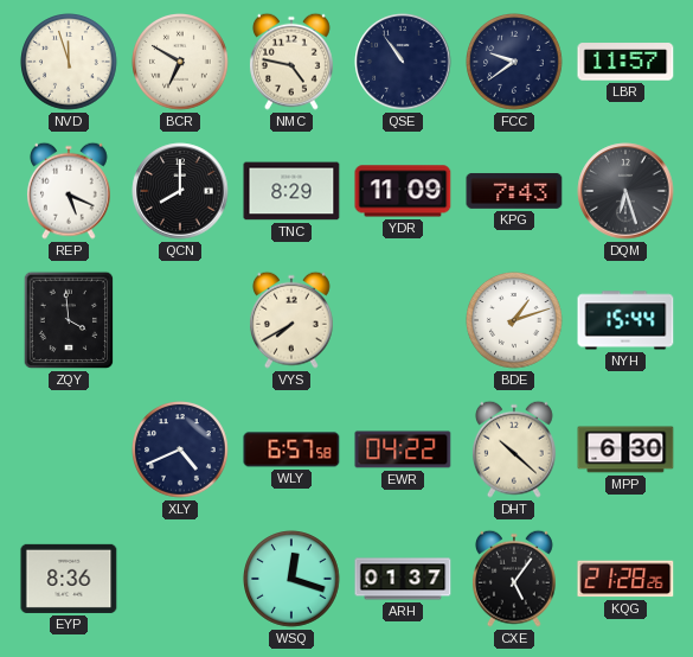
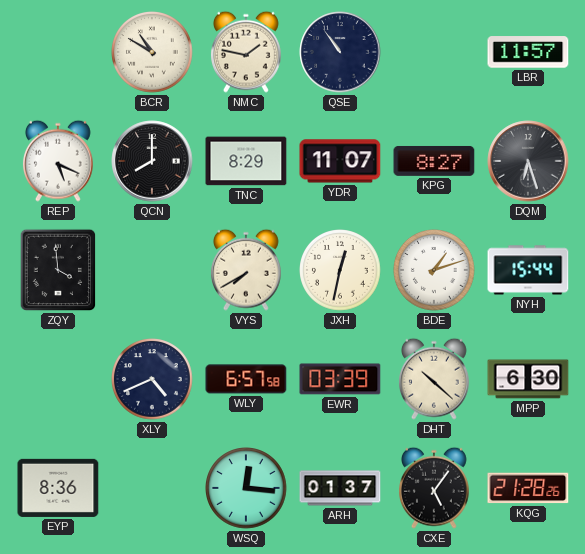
NVD: 11:57 -> none
BCR: 6:50 -> 10:50
NMC: 4:47 -> 1:47
FCC: 9:39 -> none
YDR: 11:09 -> 11:07
KPG: 7:43 -> 8:27
JXH: none -> 12:32
EWR: 04:22 -> 03:39
WSQ: 12:18 -> 12:16
